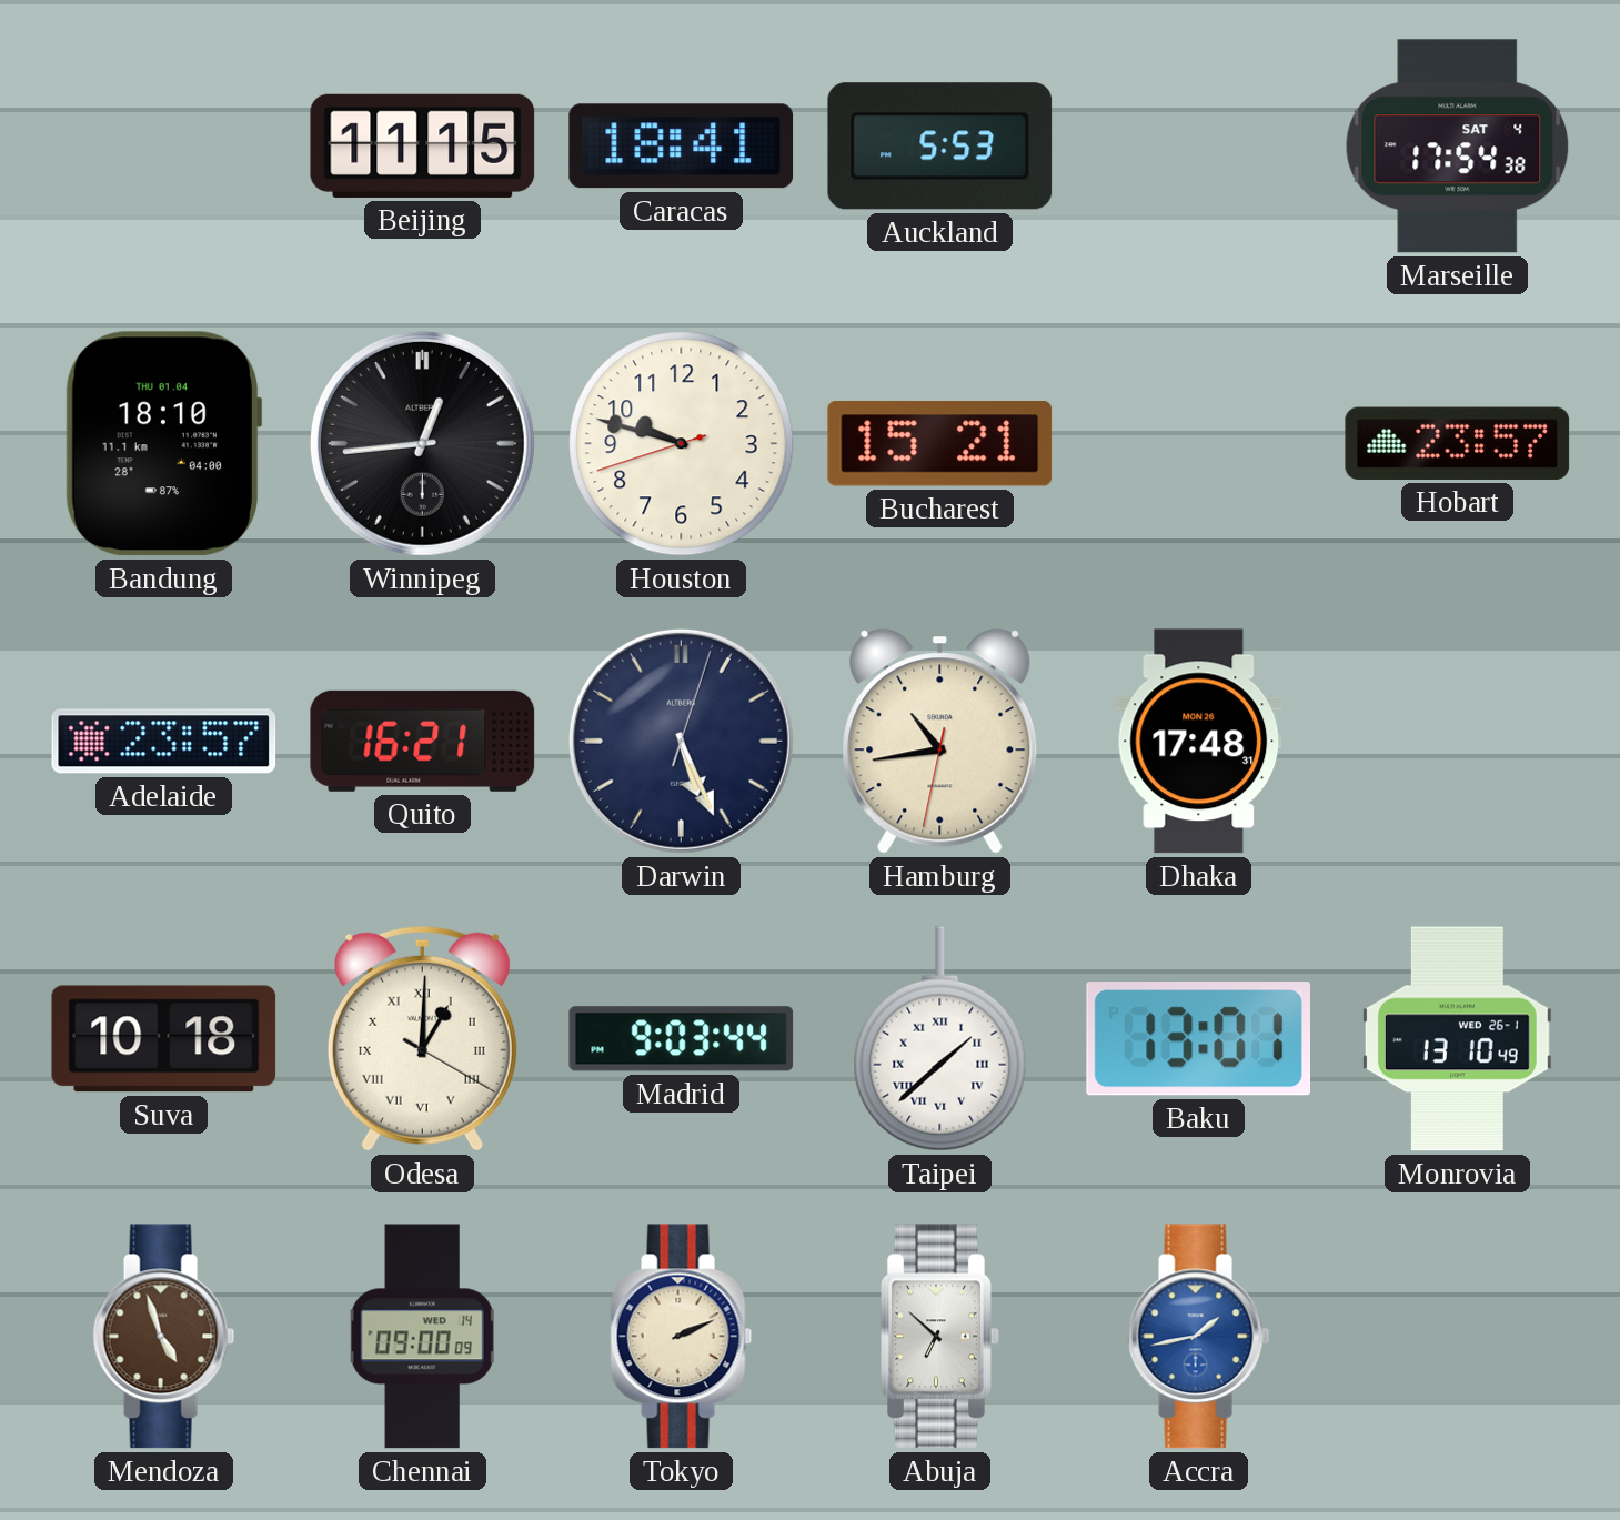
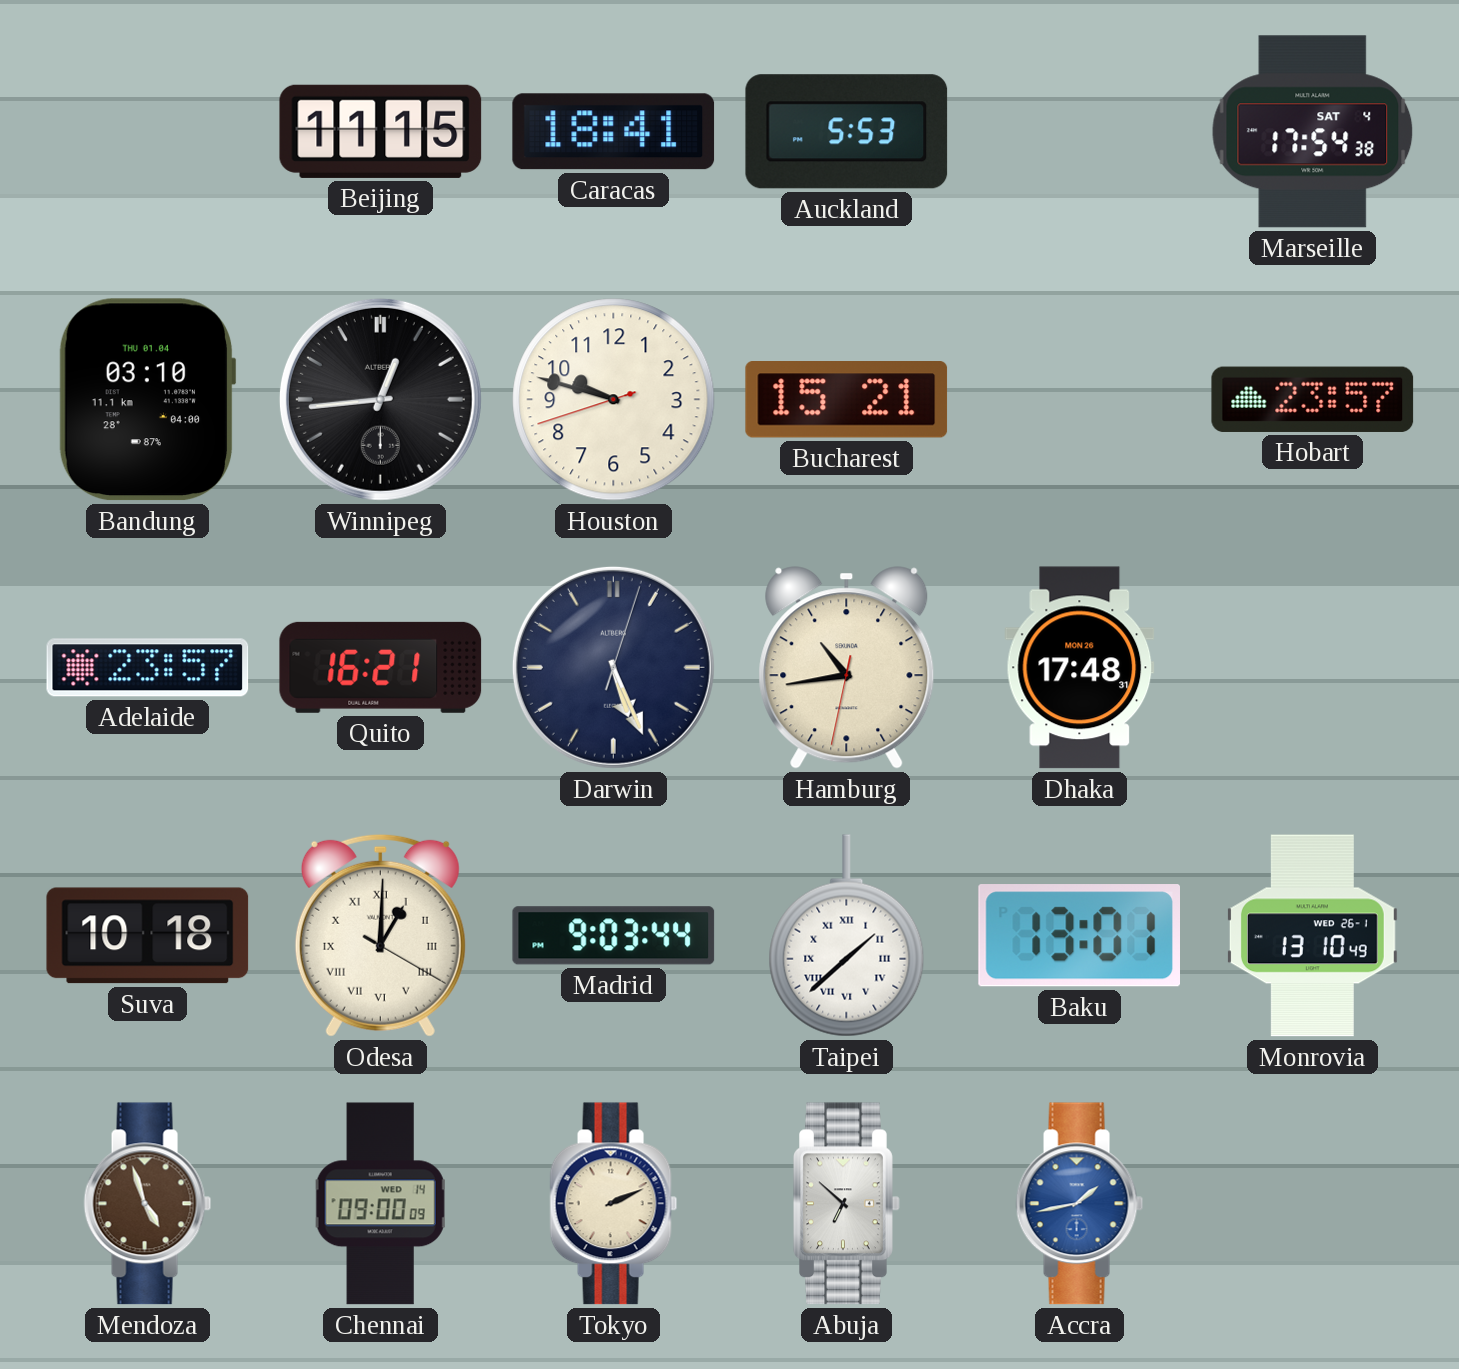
Bandung: 18:10 -> 03:10
